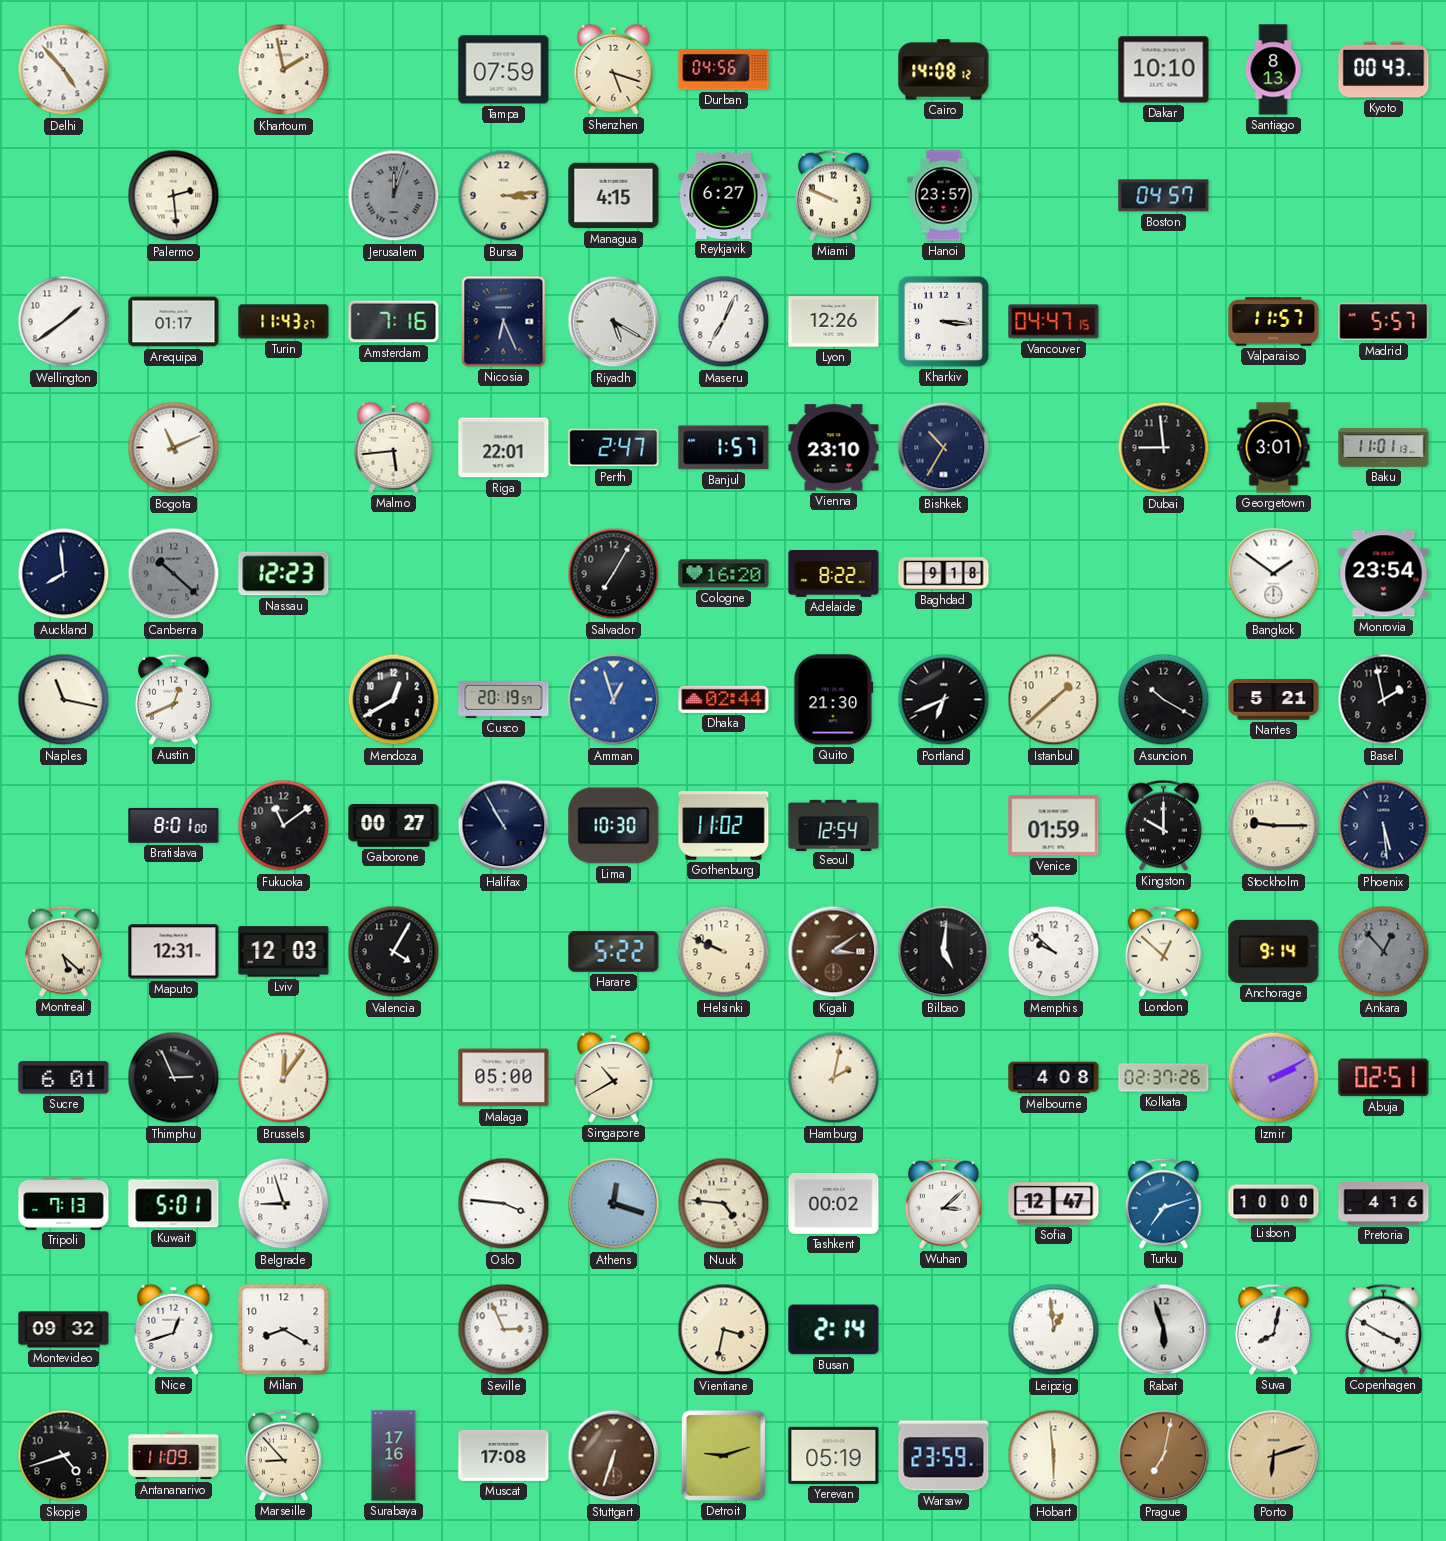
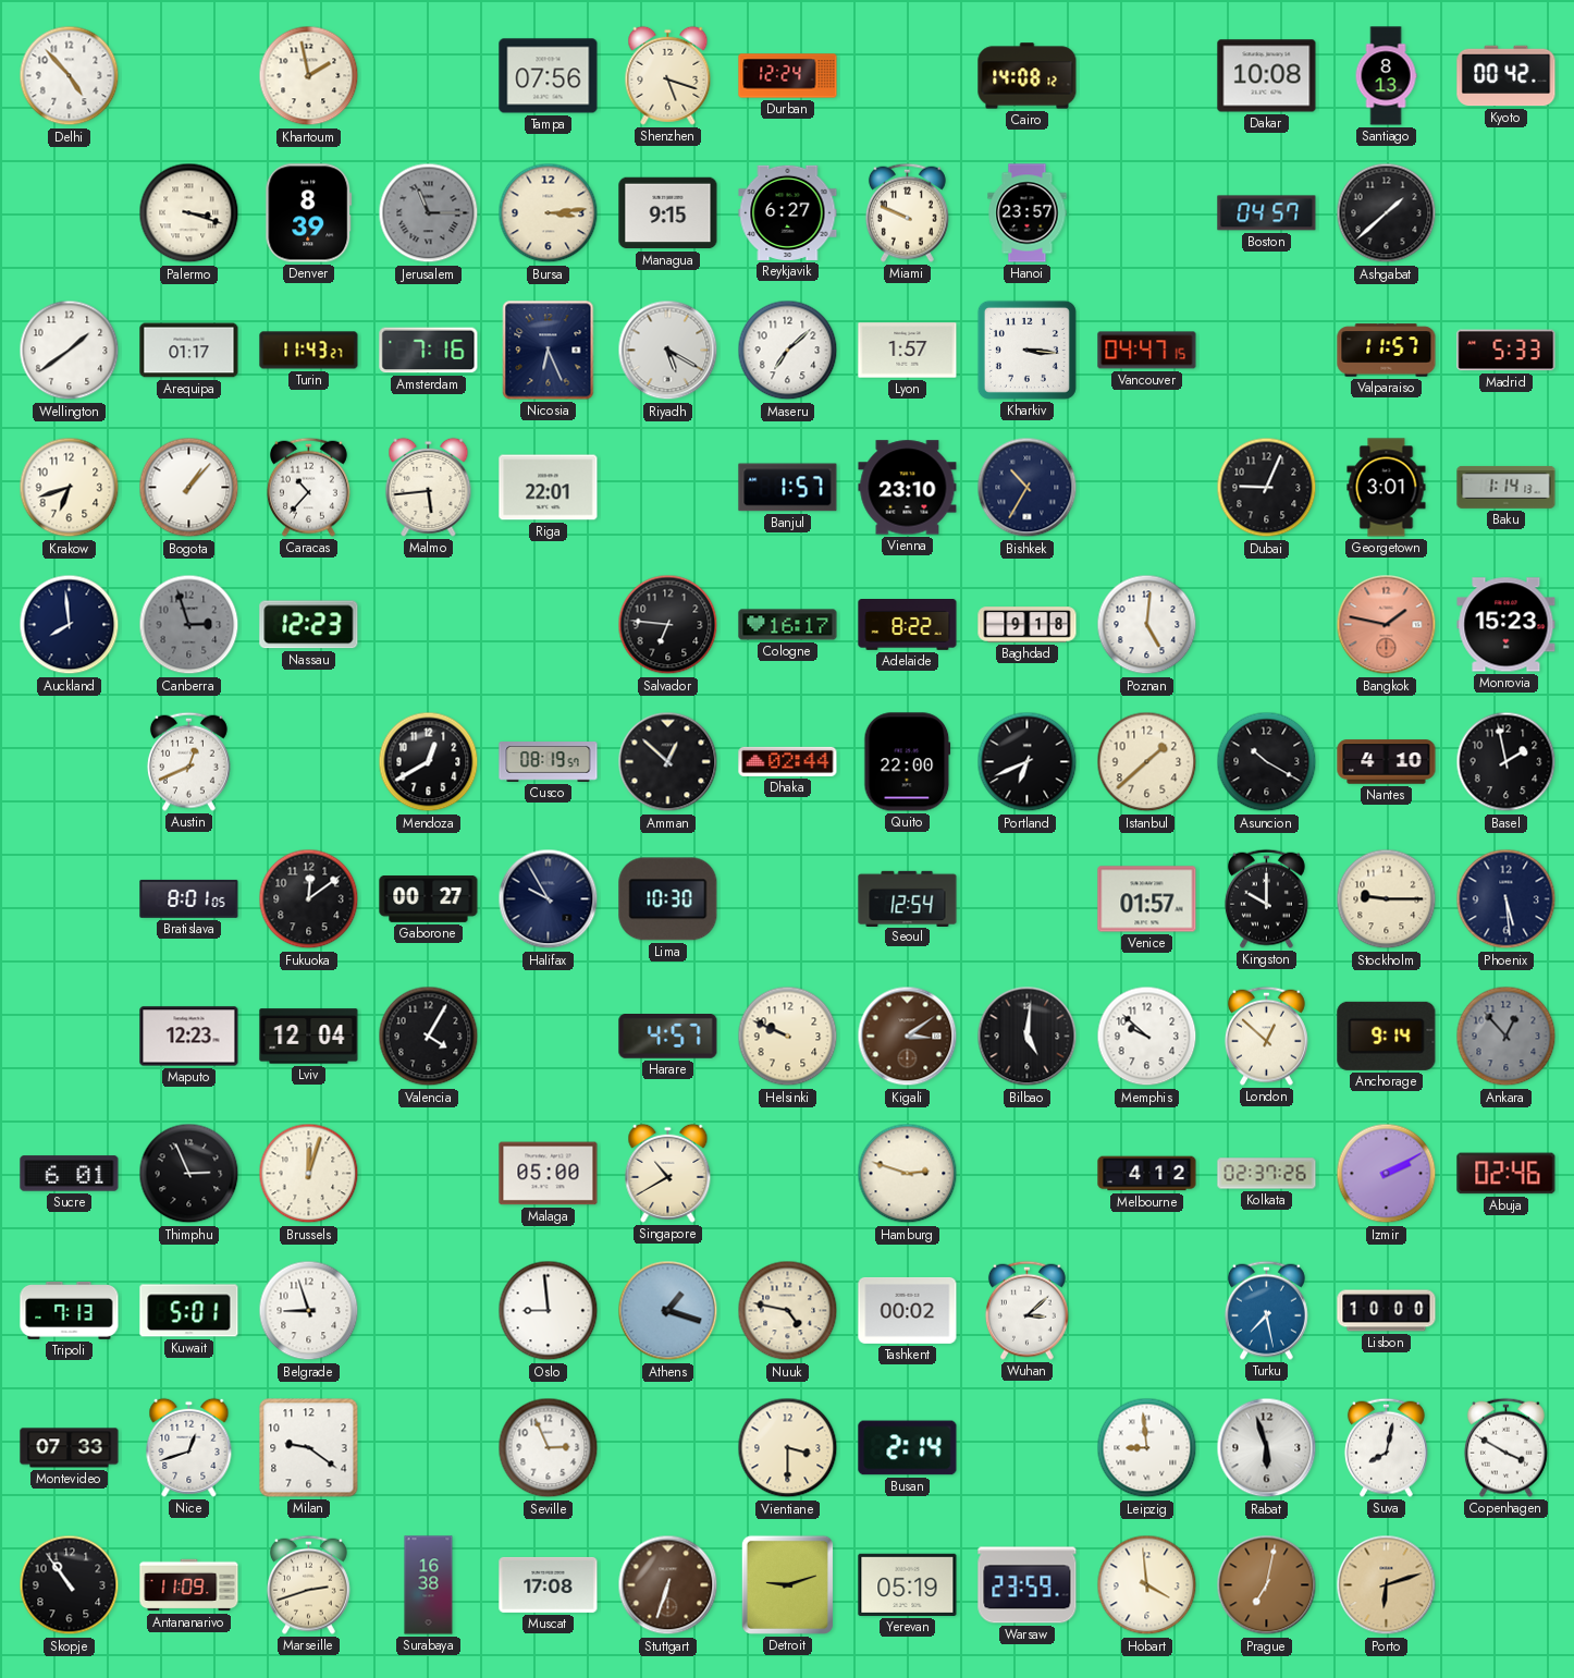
Tampa: 07:59 -> 07:56
Durban: 04:56 -> 12:24
Dakar: 10:10 -> 10:08
Kyoto: 00:43 -> 00:42
Palermo: 2:29 -> 3:18
Denver: none -> 8:39
Jerusalem: 12:03 -> 11:15
Managua: 4:15 -> 9:15
Ashgabat: none -> 1:38
Maseru: 7:04 -> 7:08
Lyon: 12:26 -> 1:57
Madrid: 5:57 -> 5:33
Krakow: none -> 6:42
Bogota: 11:11 -> 1:07
Caracas: none -> 10:37
Perth: 2:47 -> none
Dubai: 8:59 -> 9:04
Baku: 11:01 -> 1:14
Canberra: 10:22 -> 2:57
Salvador: 7:05 -> 6:46
Cologne: 16:20 -> 16:17
Poznan: none -> 5:01
Bangkok: 1:51 -> 1:47
Bangkok dial: white -> salmon
Monrovia: 23:54 -> 15:23
Naples: 11:17 -> none
Cusco: 20:19 -> 08:19
Amman: 12:57 -> 12:52
Amman dial: blue -> black
Quito: 21:30 -> 22:00
Nantes: 5:21 -> 4:10
Bratislava: 8:01:00 -> 8:01:05
Fukuoka: 11:09 -> 12:09
Halifax: 10:55 -> 9:55
Gothenburg: 11:02 -> none
Venice: 01:59 -> 01:57
Montreal: 5:22 -> none
Maputo: 12:31 -> 12:23
Lviv: 12:03 -> 12:04
Harare: 5:22 -> 4:57
Brussels: 12:06 -> 12:03
Hamburg: 2:02 -> 2:48
Melbourne: 4:08 -> 4:12
Abuja: 02:51 -> 02:46
Oslo: 3:46 -> 8:59
Athens: 12:18 -> 1:18
Nuuk: 4:46 -> 4:47
Sofia: 12:47 -> none
Turku: 7:12 -> 7:28
Pretoria: 4:16 -> none
Montevideo: 09:32 -> 07:33
Milan: 8:20 -> 9:21
Vientiane: 3:32 -> 3:30
Leipzig: 12:59 -> 8:59
Skopje: 4:42 -> 10:54
Marseille: 8:53 -> 2:42
Surabaya: 17:16 -> 16:38
Hobart: 5:59 -> 3:59
